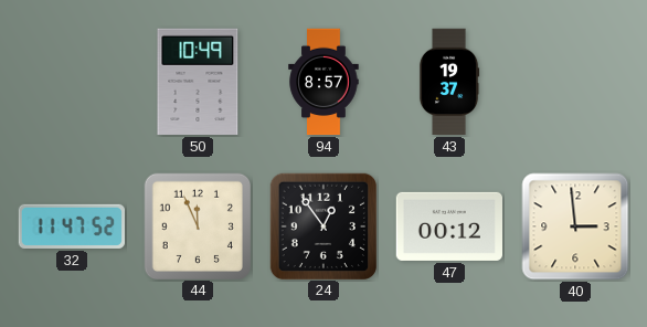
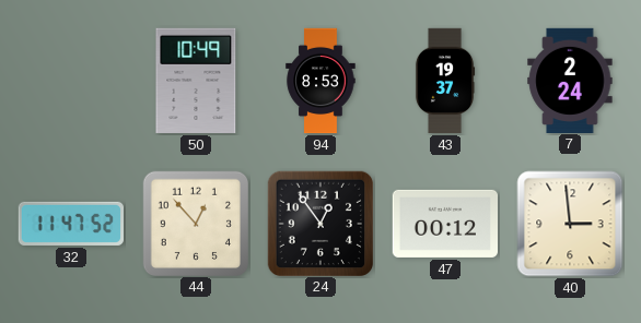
94: 8:57 -> 8:53
7: none -> 2:24
44: 11:56 -> 12:53
